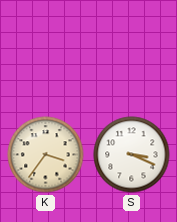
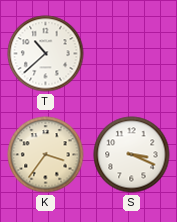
T: none -> 10:38
